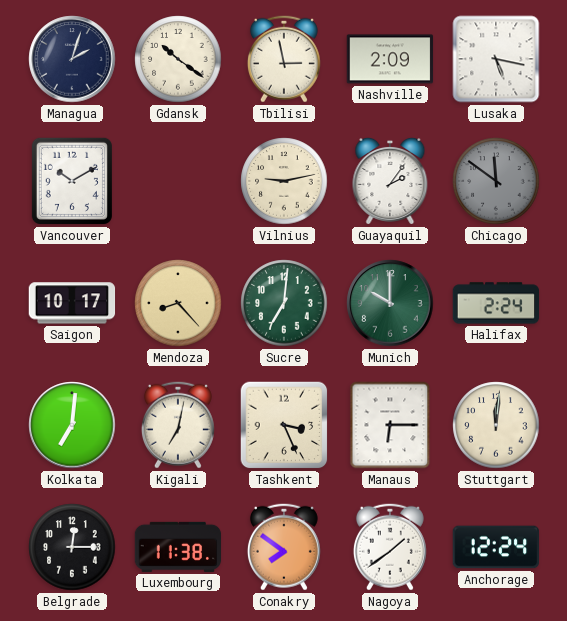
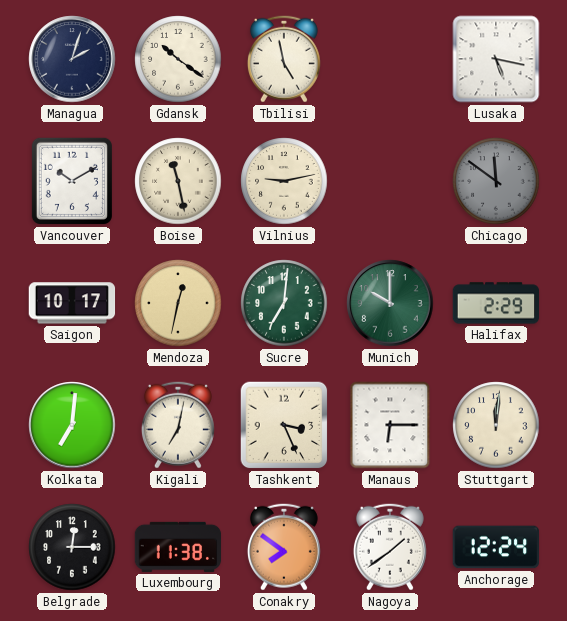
Tbilisi: 2:58 -> 4:58
Nashville: 2:09 -> none
Boise: none -> 11:28
Guayaquil: 2:06 -> none
Mendoza: 8:23 -> 12:32
Halifax: 2:24 -> 2:29
